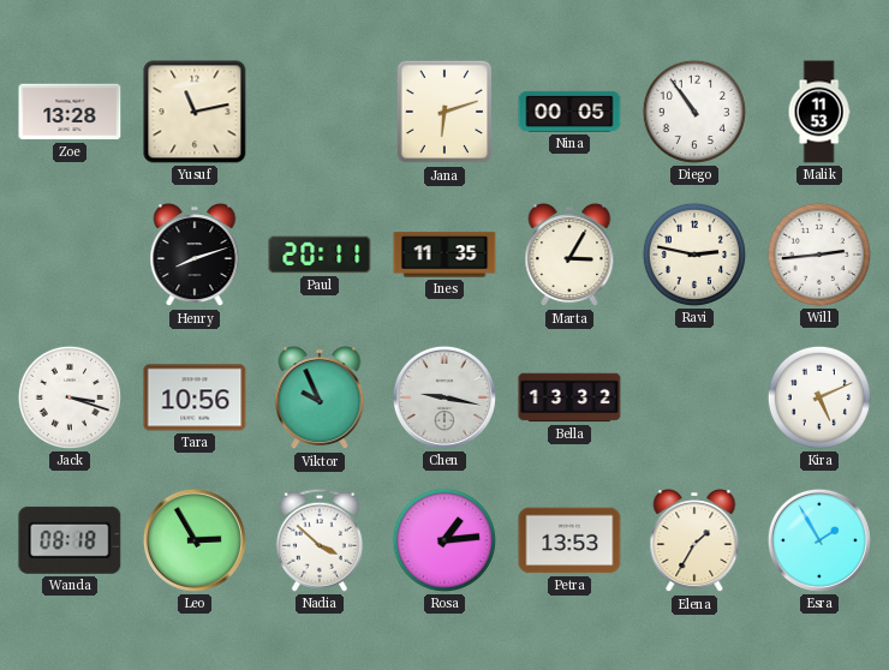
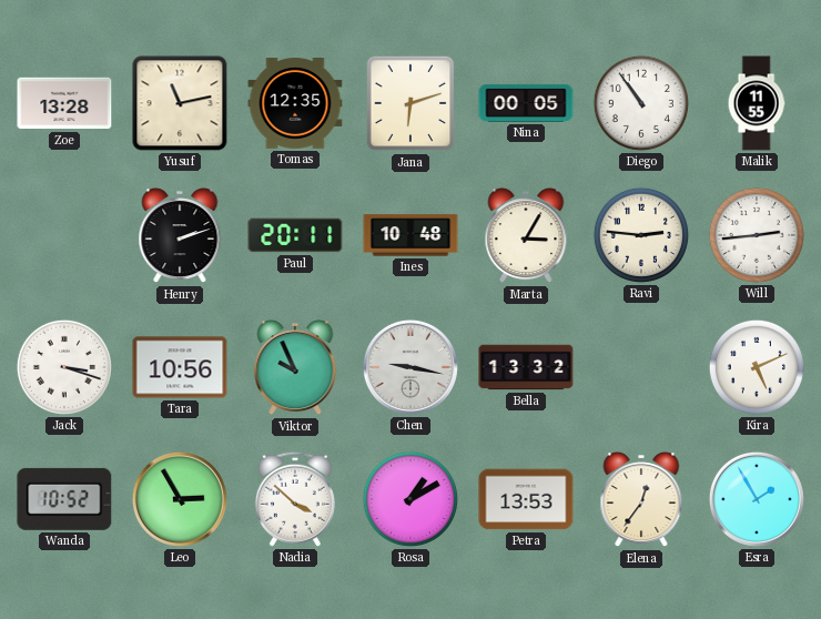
Tomas: none -> 12:35
Malik: 11:53 -> 11:55
Henry: 8:12 -> 2:12
Ines: 11:35 -> 10:48
Ravi: 2:47 -> 2:46
Wanda: 08:18 -> 10:52
Rosa: 1:14 -> 1:10
Elena: 1:35 -> 12:36
